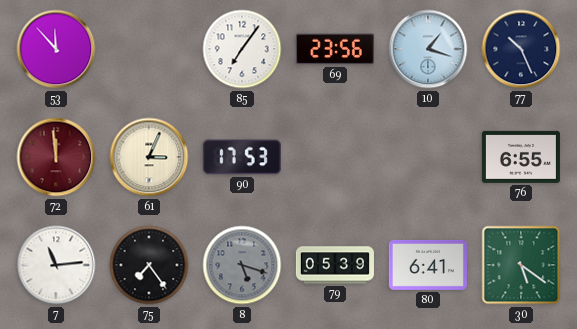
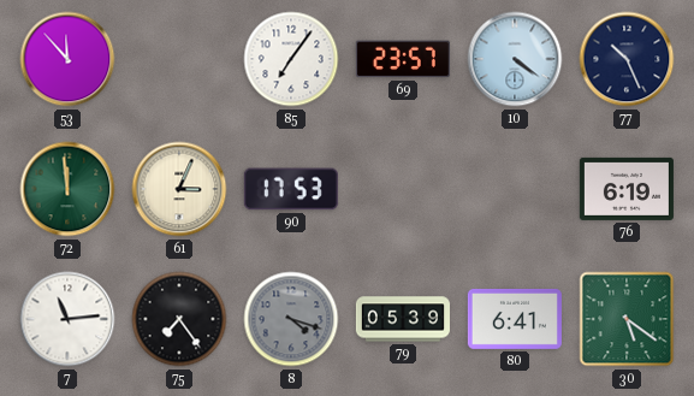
69: 23:56 -> 23:57
10: 1:18 -> 4:21
72 dial: burgundy -> green
76: 6:55 -> 6:19
8: 5:18 -> 4:18
